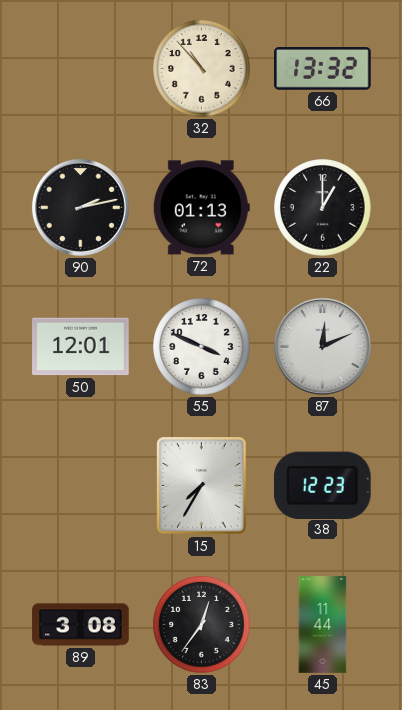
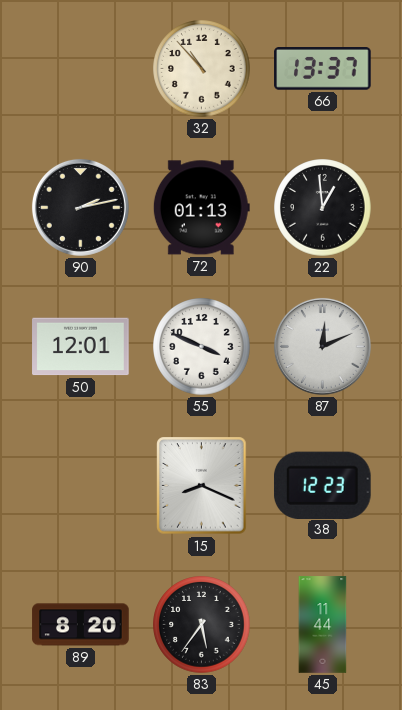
66: 13:32 -> 13:37
22: 1:00 -> 12:59
15: 7:35 -> 8:19
89: 3:08 -> 8:20
83: 12:36 -> 5:36
